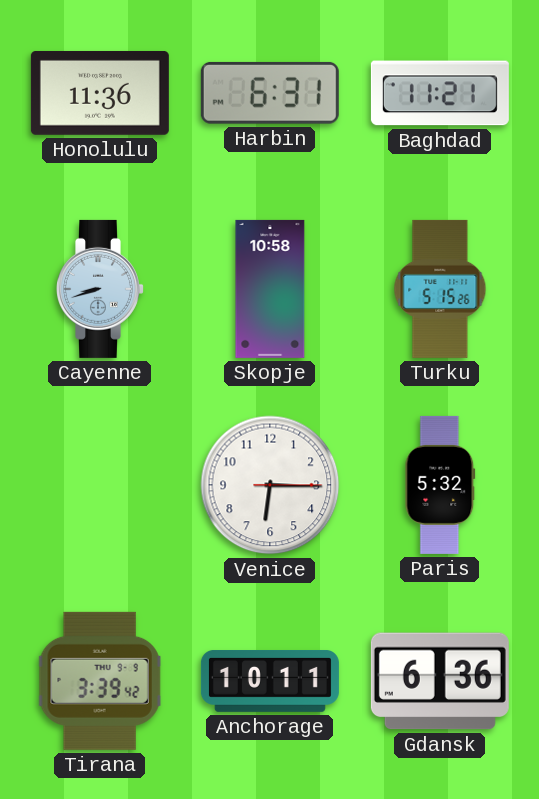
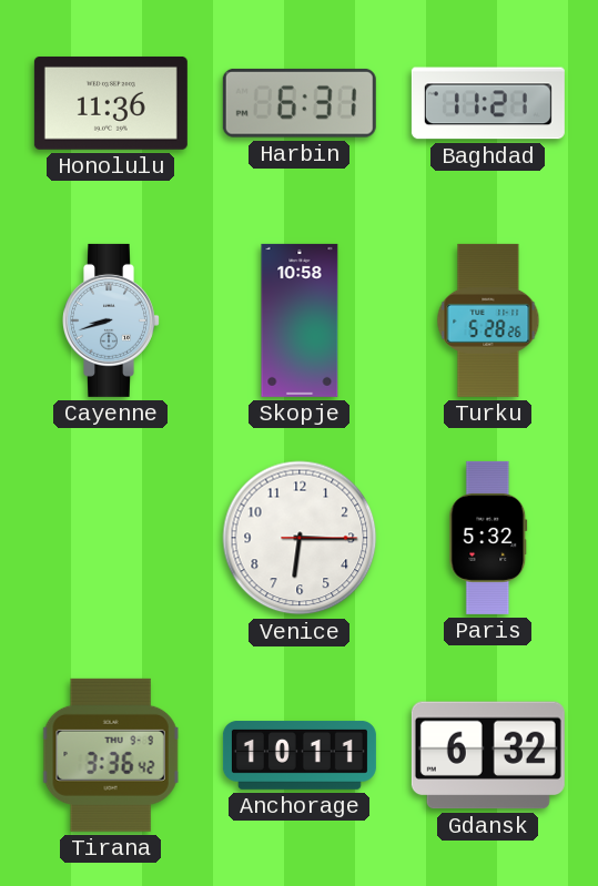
Turku: 5:15 -> 5:28
Tirana: 3:39 -> 3:36
Gdansk: 6:36 -> 6:32
